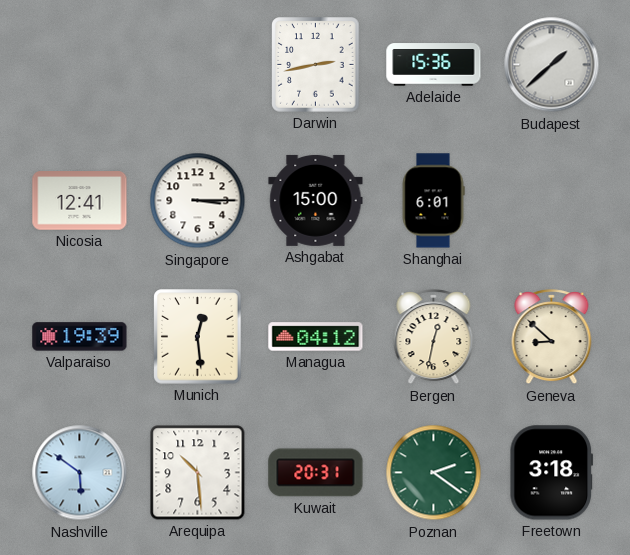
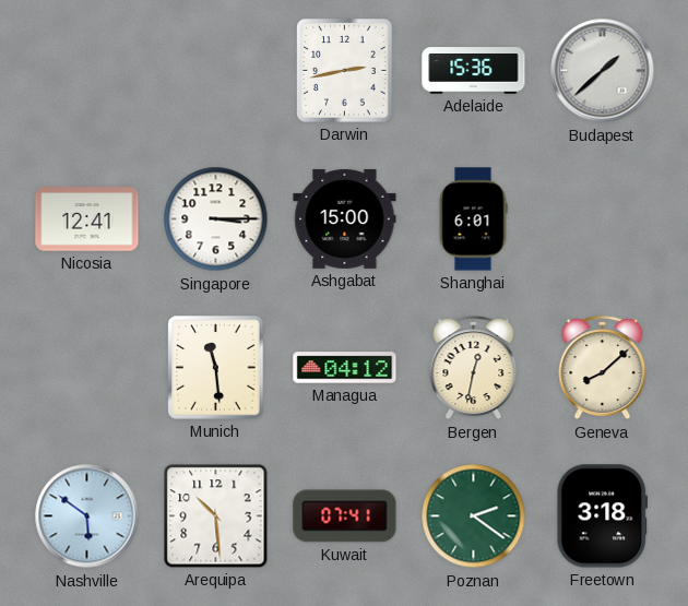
Valparaiso: 19:39 -> none
Munich: 12:29 -> 11:29
Geneva: 8:52 -> 8:08
Kuwait: 20:31 -> 07:41
